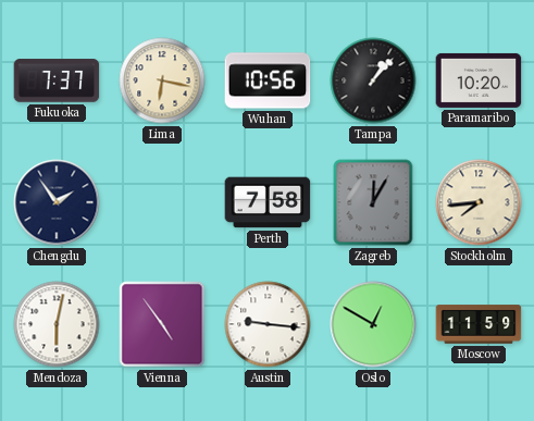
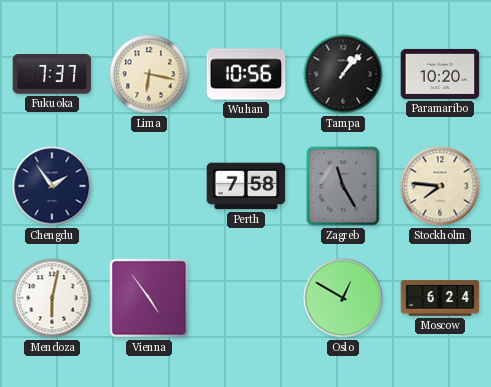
Zagreb: 12:05 -> 11:25
Stockholm: 7:44 -> 7:46
Austin: 9:16 -> none
Moscow: 11:59 -> 6:24
